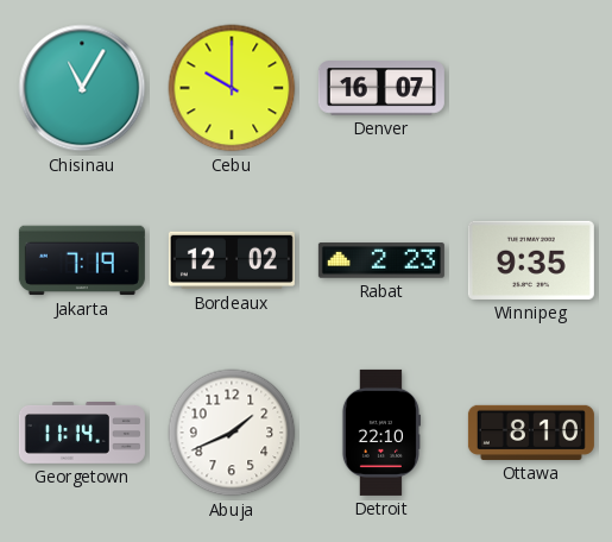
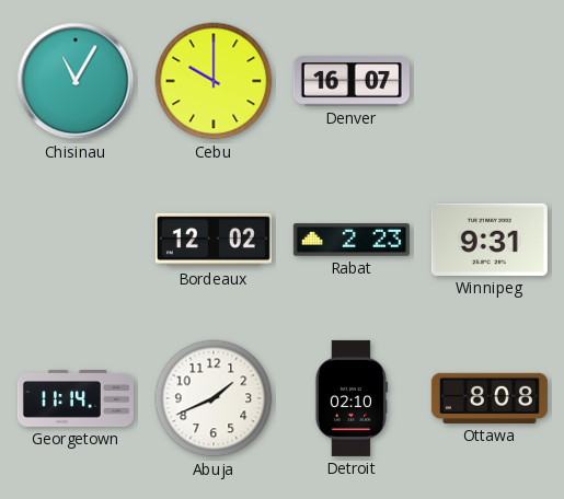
Jakarta: 7:19 -> none
Winnipeg: 9:35 -> 9:31
Detroit: 22:10 -> 02:10
Ottawa: 8:10 -> 8:08
